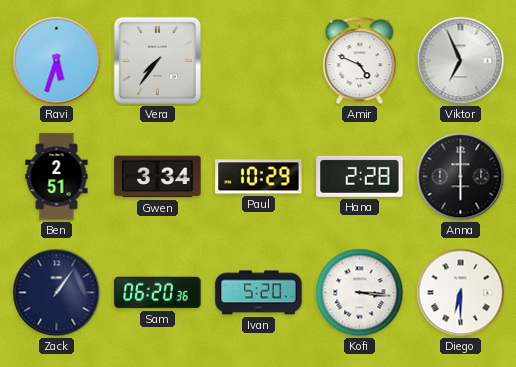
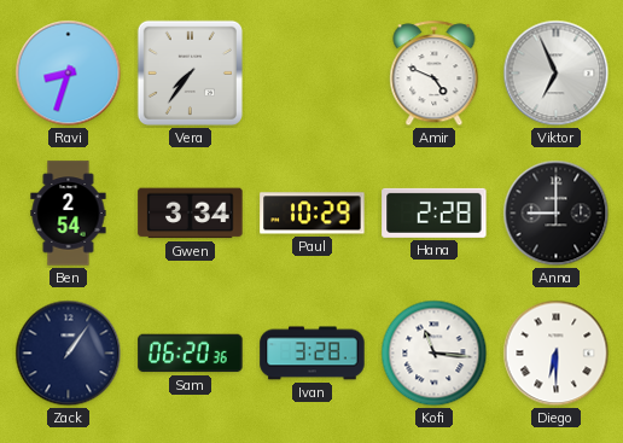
Ravi: 5:33 -> 8:33
Ben: 2:51 -> 2:54
Anna: 6:00 -> 9:00
Ivan: 5:20 -> 3:28
Kofi: 3:16 -> 11:16
